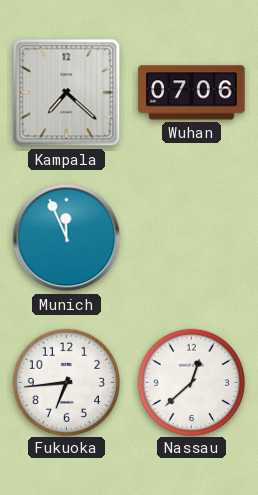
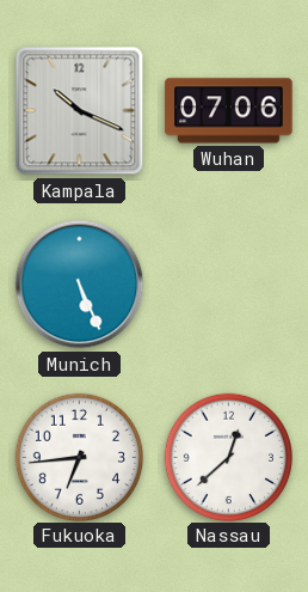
Kampala: 7:22 -> 10:19
Munich: 11:56 -> 5:26
